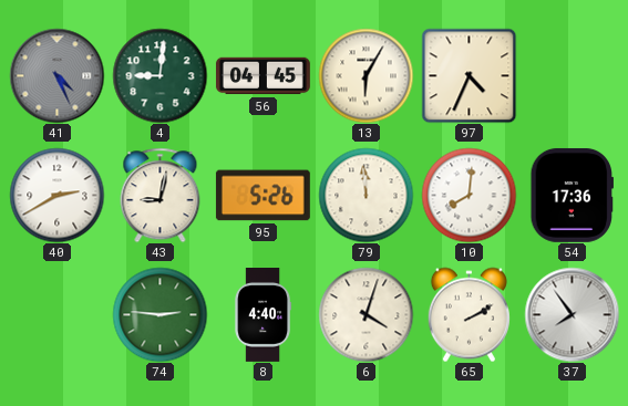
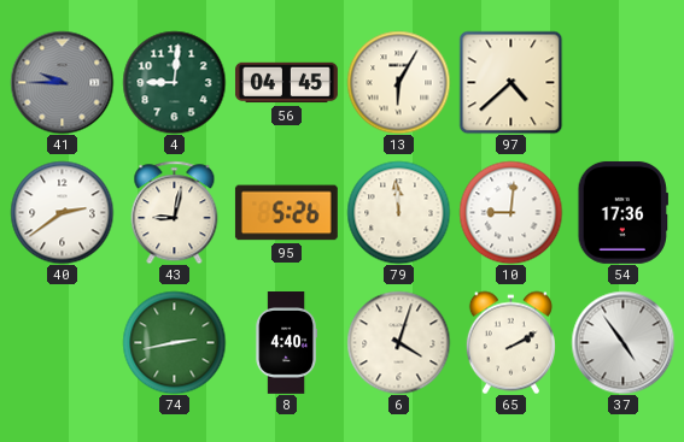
41: 4:26 -> 9:45
97: 4:34 -> 4:38
40: 2:40 -> 2:39
10: 8:01 -> 9:01
74: 2:46 -> 2:43
37: 7:54 -> 4:54
